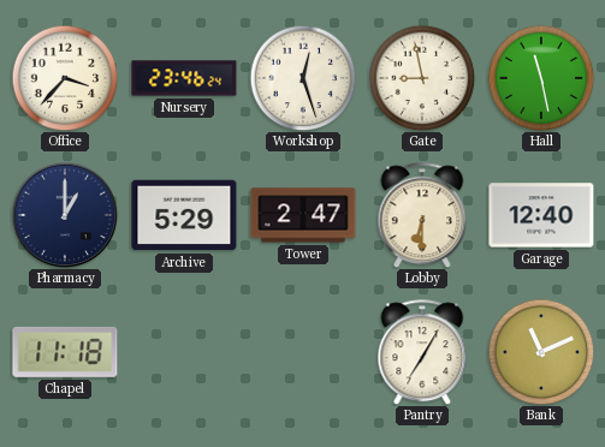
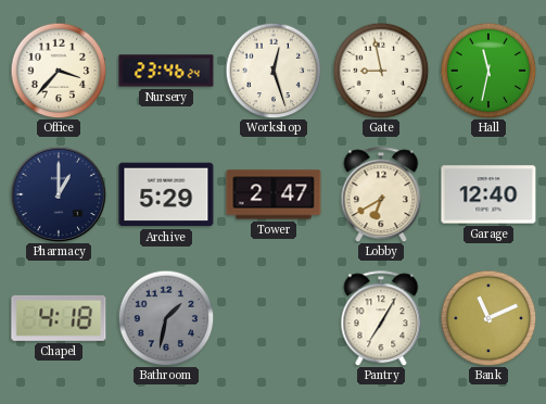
Hall: 11:28 -> 11:32
Lobby: 6:30 -> 6:40
Chapel: 11:18 -> 4:18
Bathroom: none -> 1:32
